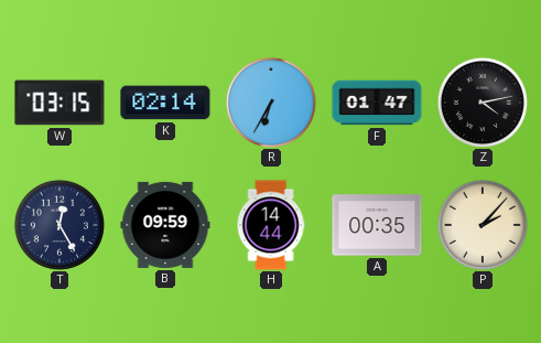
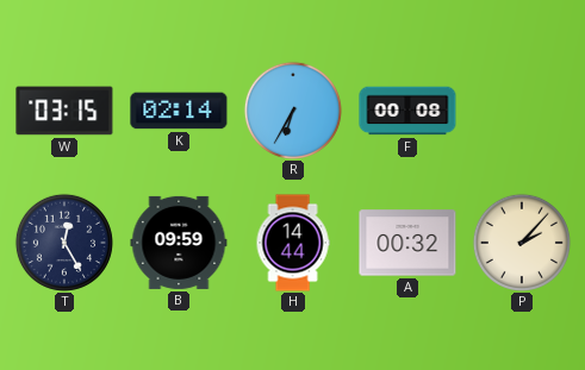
F: 01:47 -> 00:08
Z: 4:13 -> none
A: 00:35 -> 00:32
